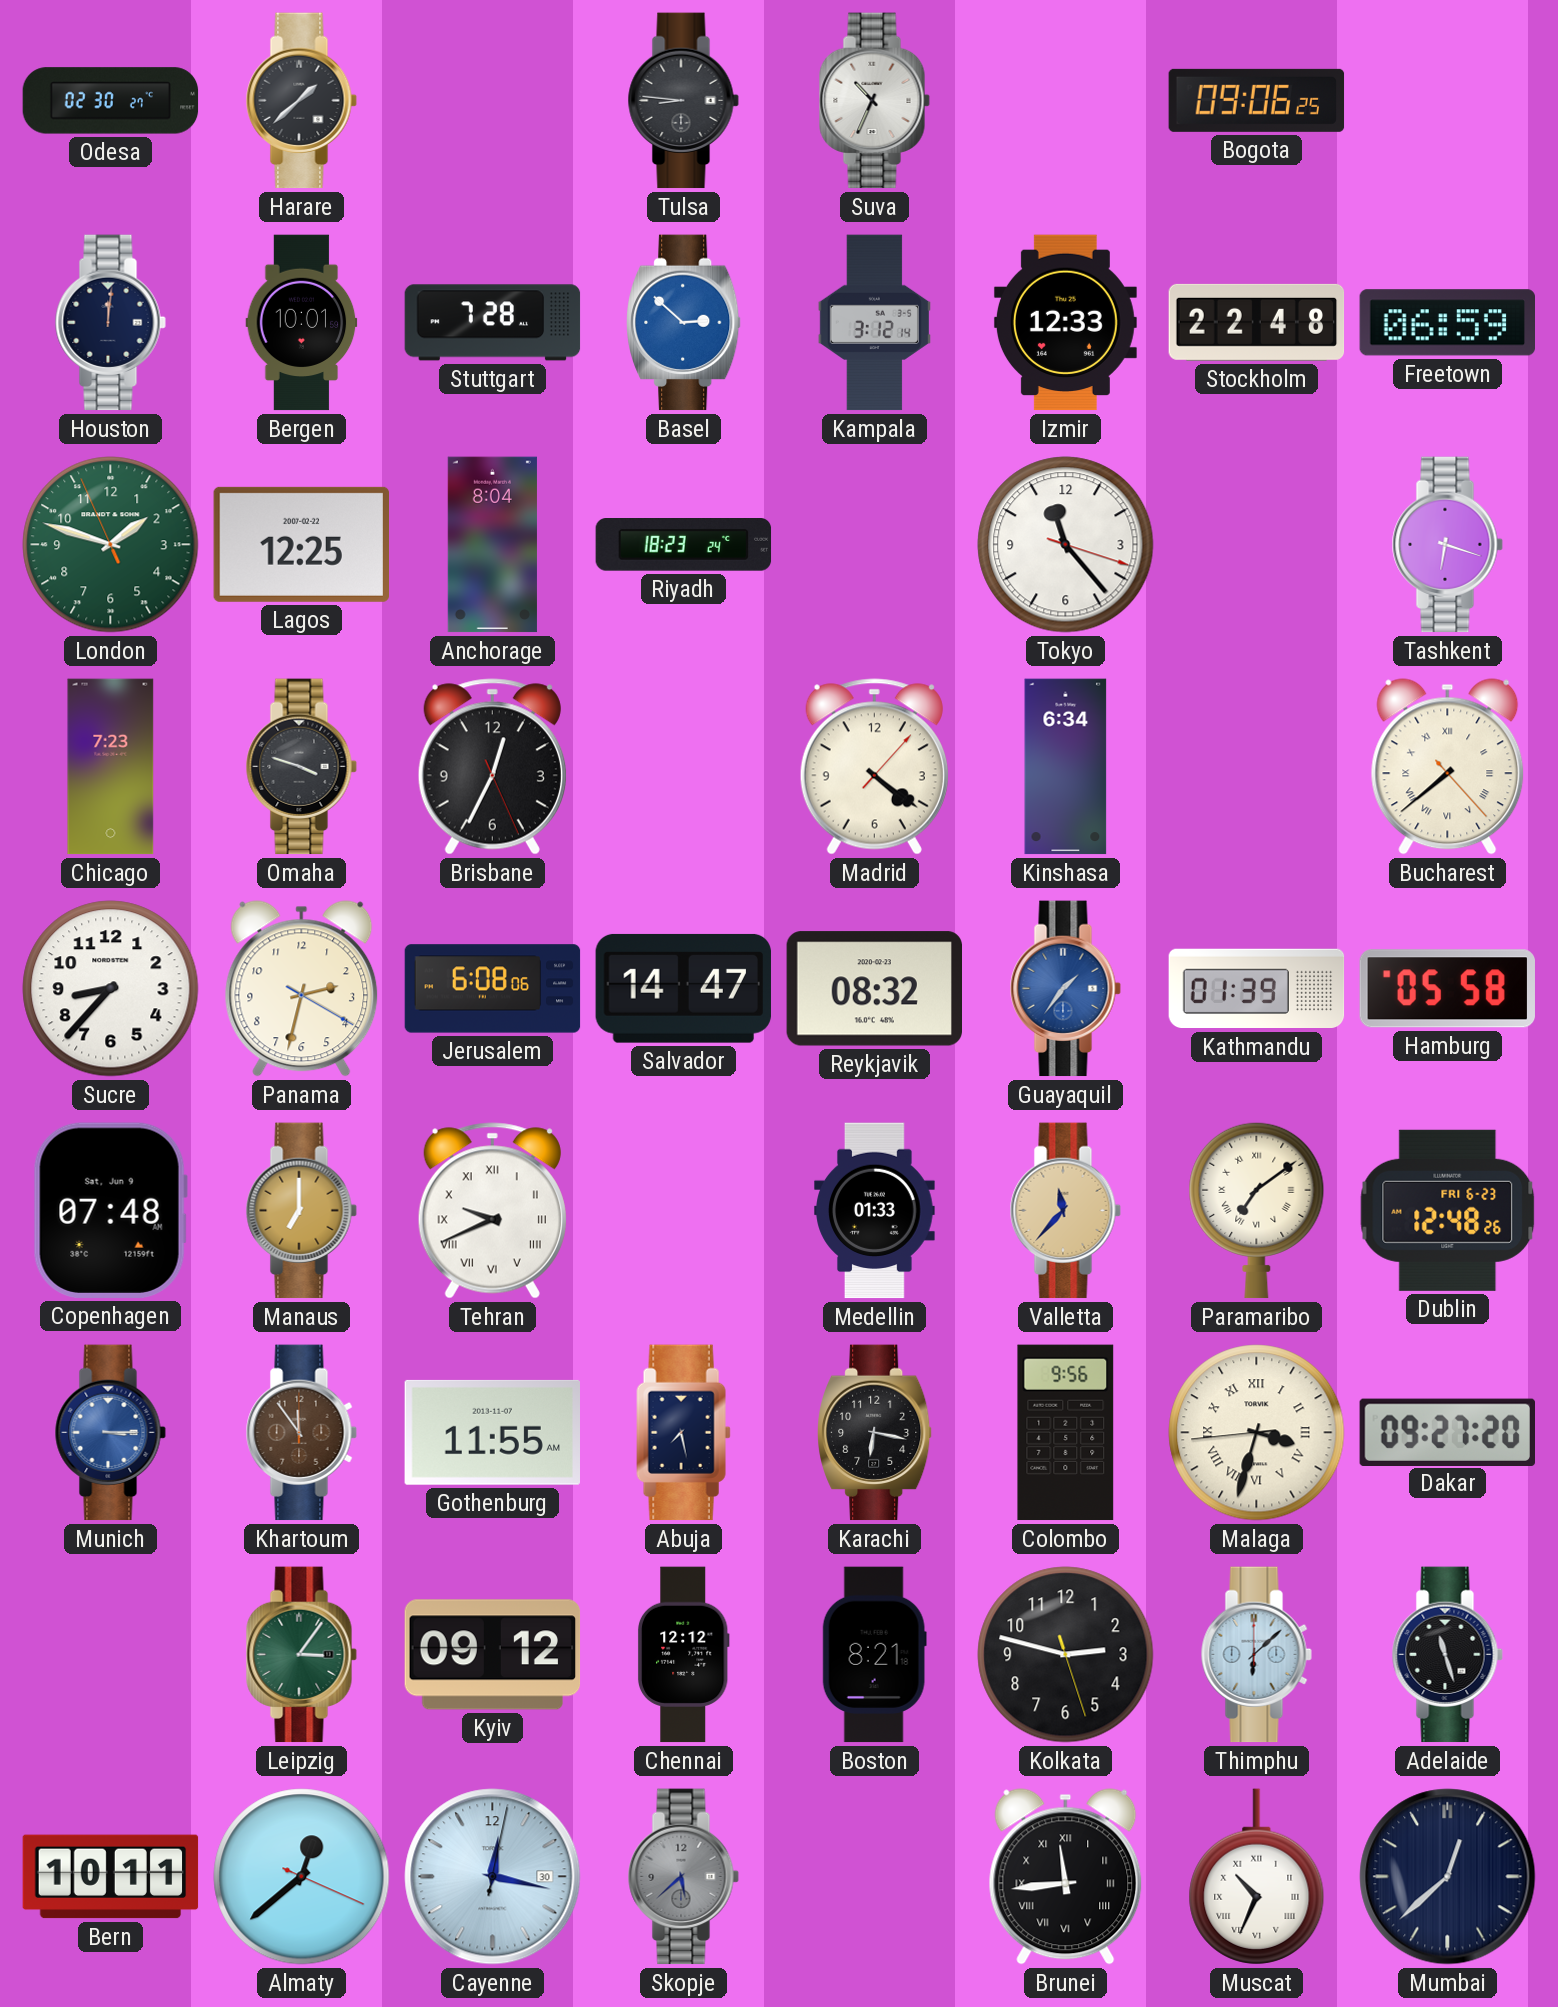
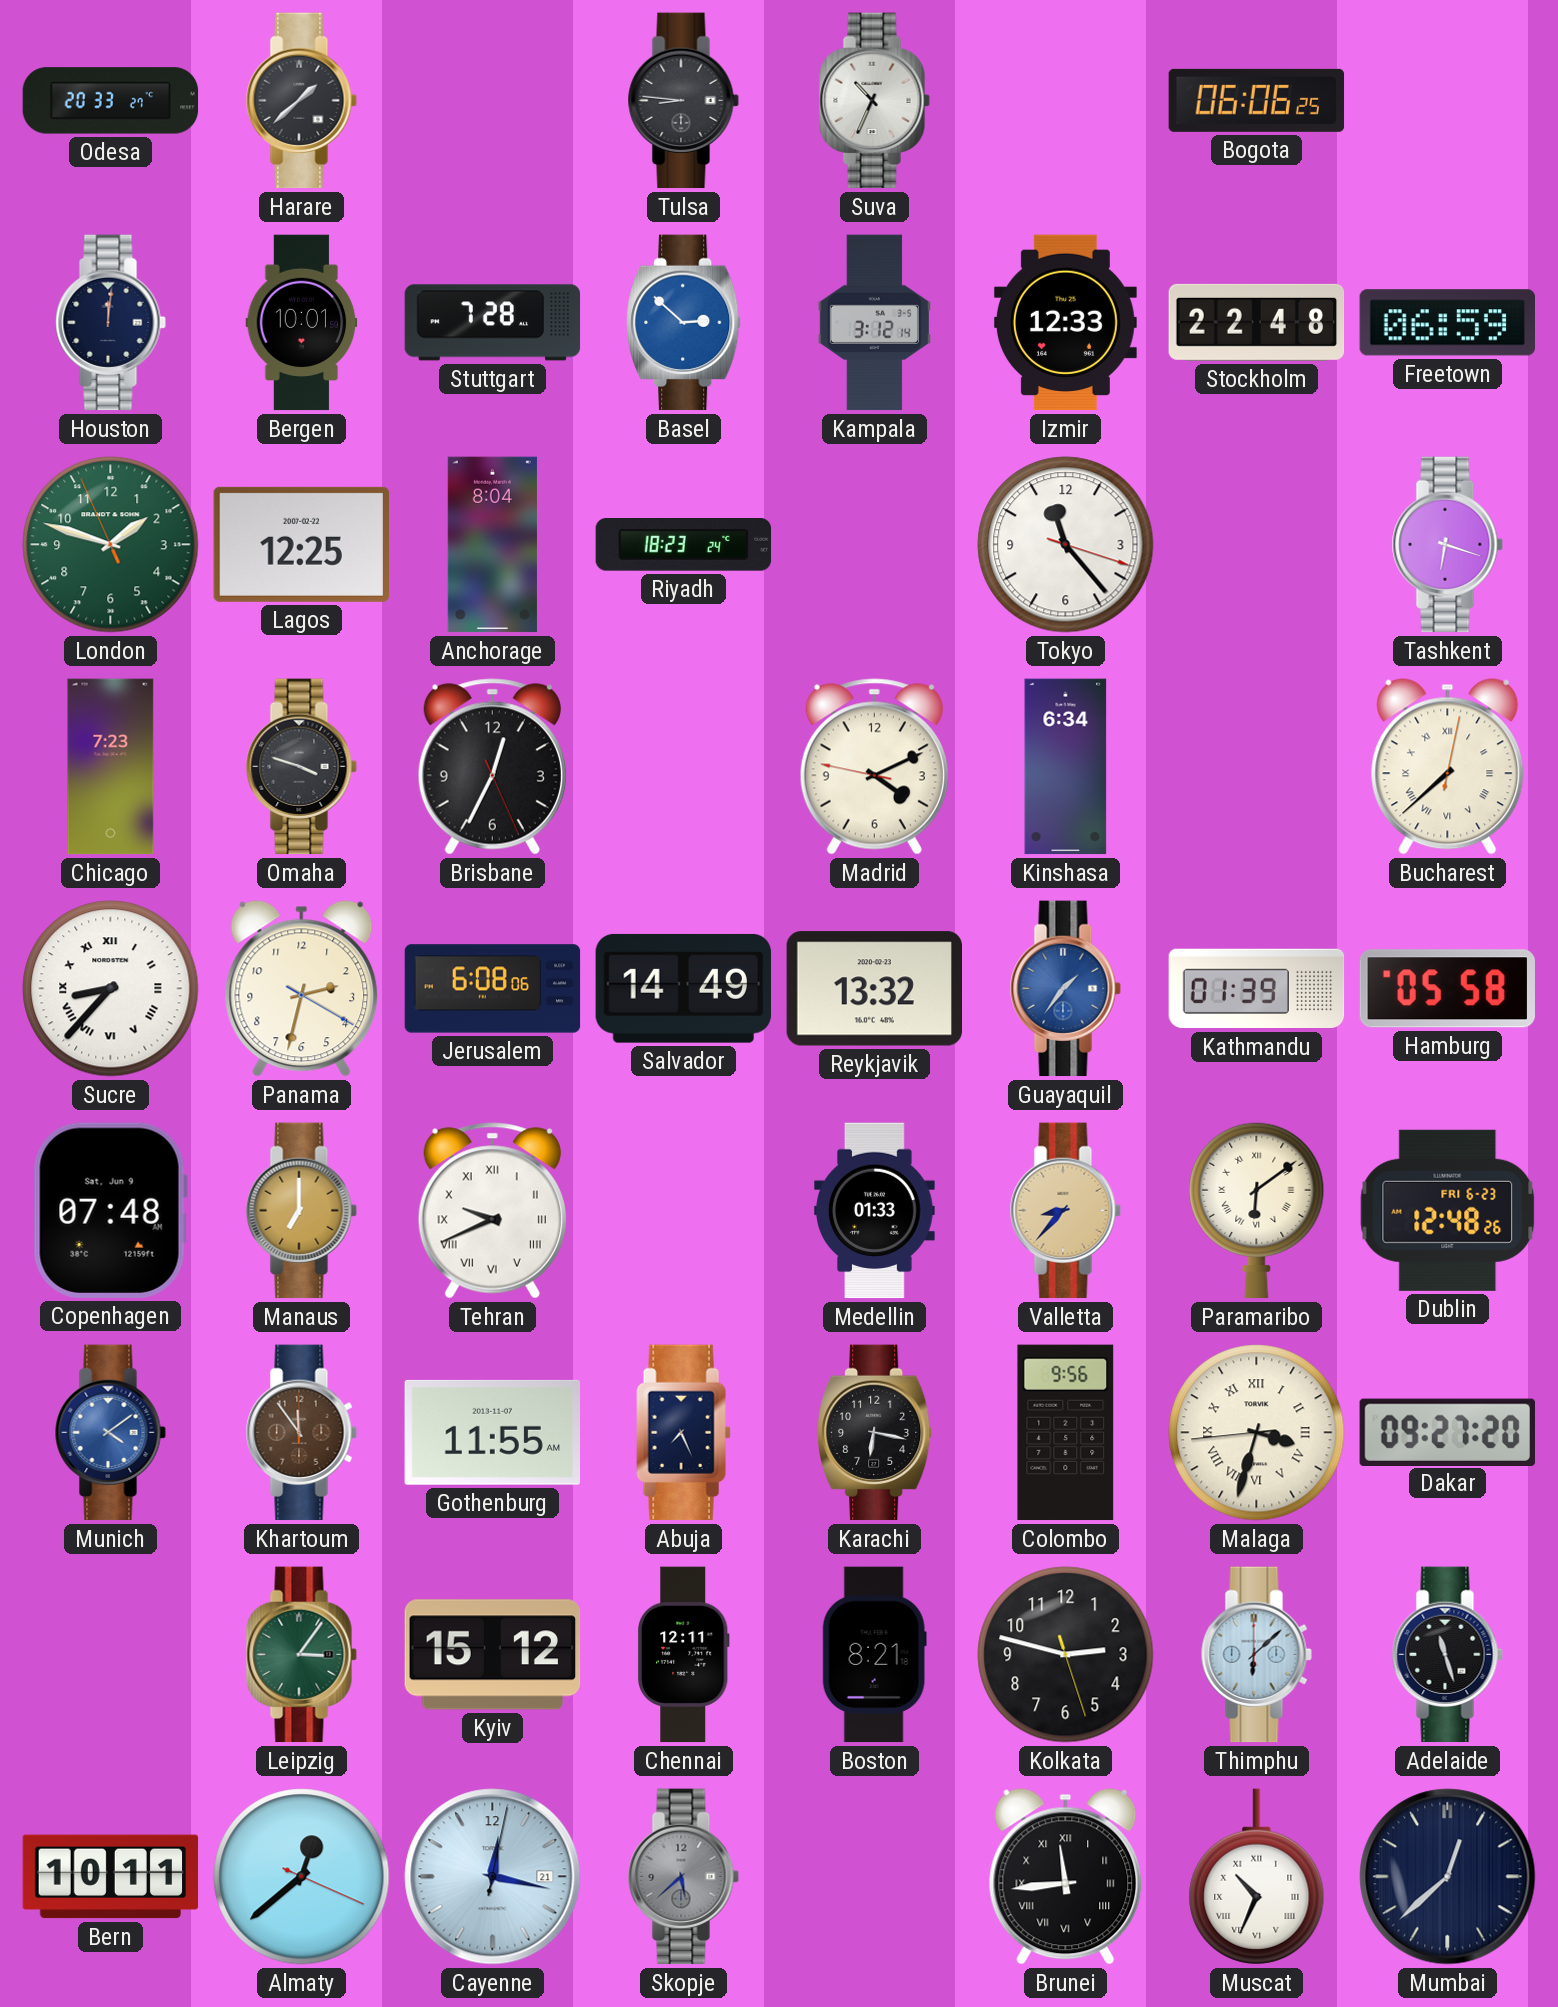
Odesa: 02:30 -> 20:33
Bogota: 09:06 -> 06:06
Madrid: 4:21 -> 4:10
Bucharest: 7:38:23 -> 7:38:02
Sucre numerals: Arabic -> Roman
Salvador: 14:47 -> 14:49
Reykjavik: 08:32 -> 13:32
Valletta: 11:37 -> 8:37
Paramaribo: 7:09 -> 6:09
Munich: 3:15 -> 4:09
Abuja: 7:28 -> 7:26
Kyiv: 09:12 -> 15:12
Chennai: 12:12 -> 12:11
Cayenne date: 30 -> 21
